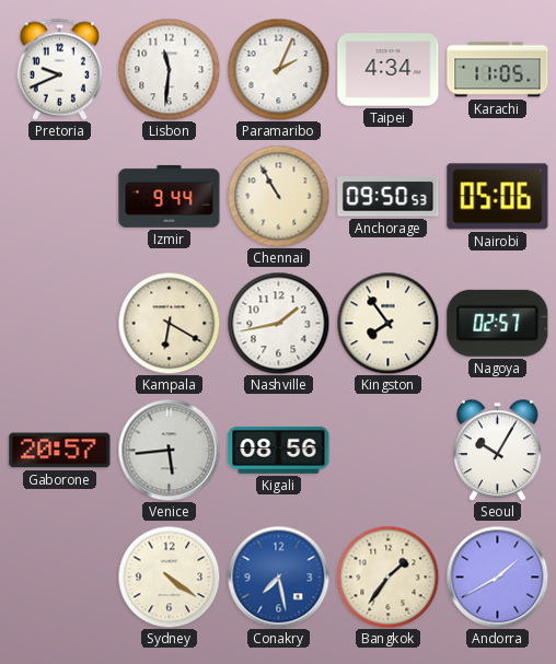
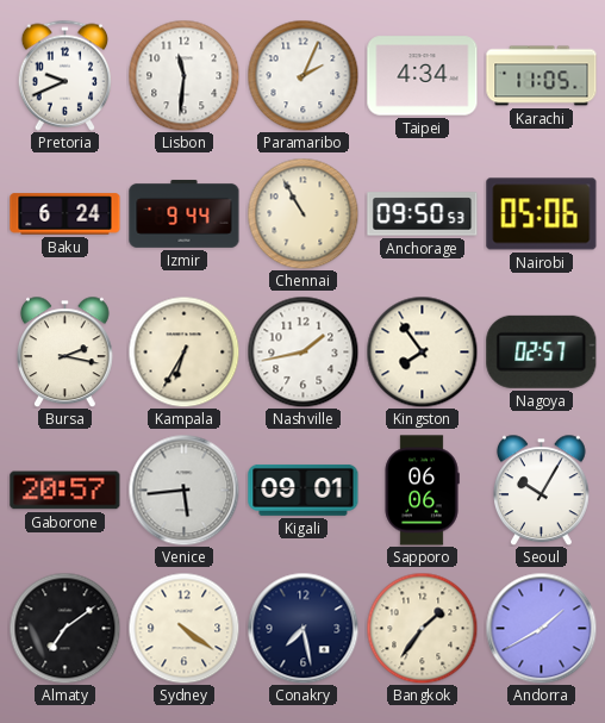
Baku: none -> 6:24
Bursa: none -> 2:17
Kampala: 6:20 -> 6:35
Kigali: 08:56 -> 09:01
Sapporo: none -> 06:06
Almaty: none -> 7:09
Conakry dial: blue -> navy
